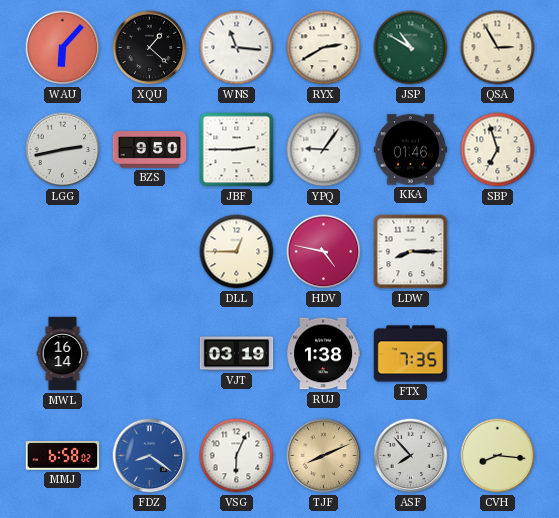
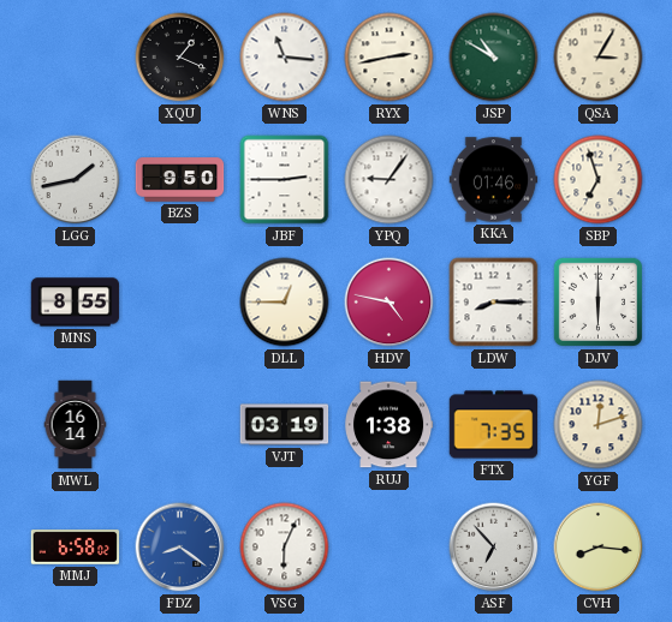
WAU: 6:07 -> none
XQU: 1:22 -> 1:19
RYX: 2:40 -> 2:43
QSA: 2:55 -> 3:05
LGG: 2:43 -> 1:43
MNS: none -> 8:55
DJV: none -> 6:00
YGF: none -> 12:12
TJF: 8:11 -> none
ASF: 7:53 -> 6:53
